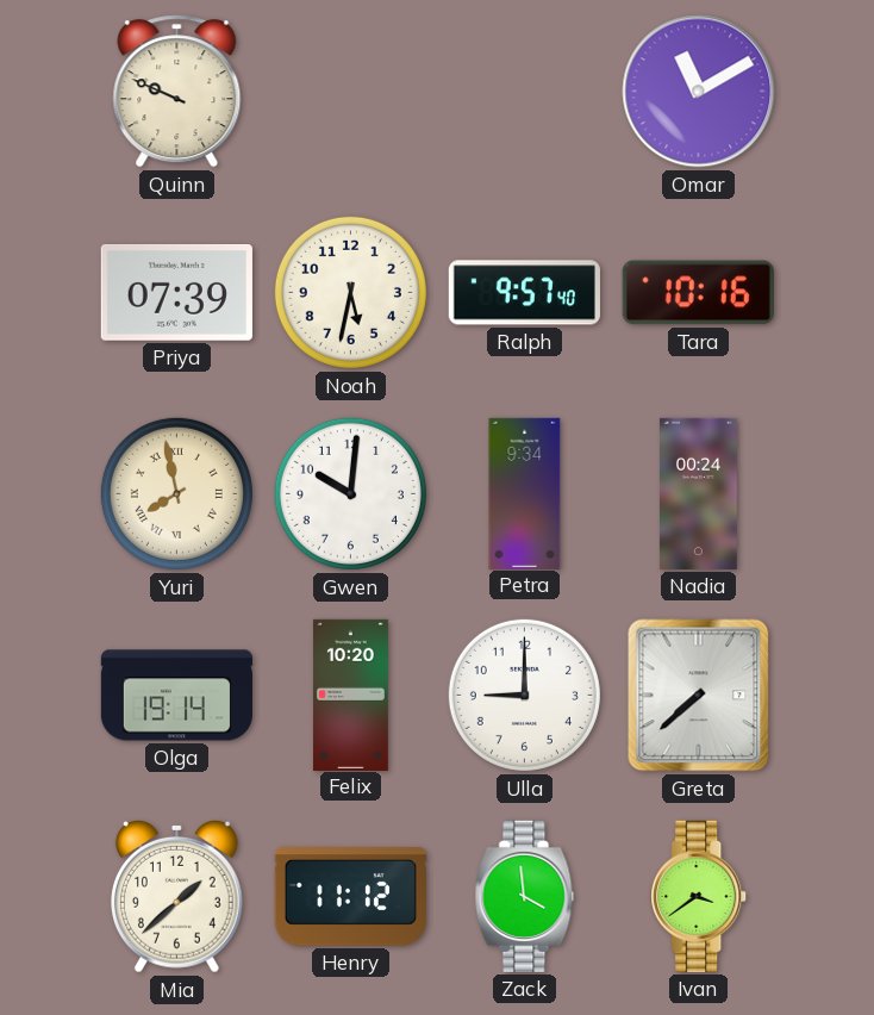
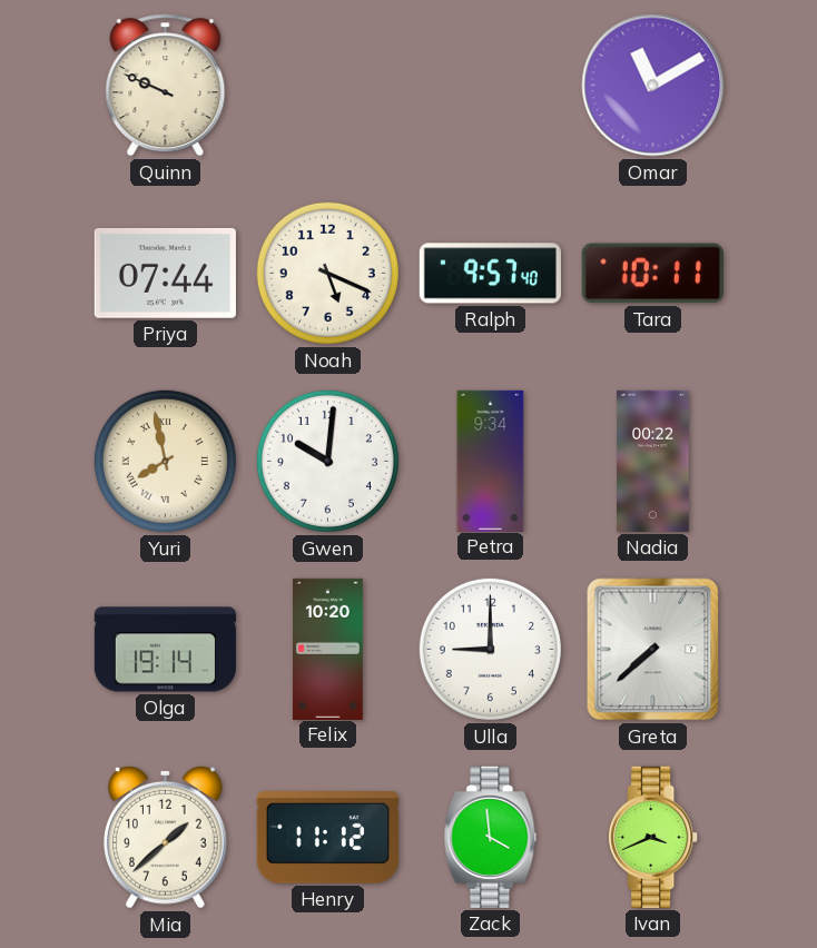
Priya: 07:39 -> 07:44
Noah: 5:32 -> 5:19
Tara: 10:16 -> 10:11
Nadia: 00:24 -> 00:22
Ivan: 3:39 -> 3:41
